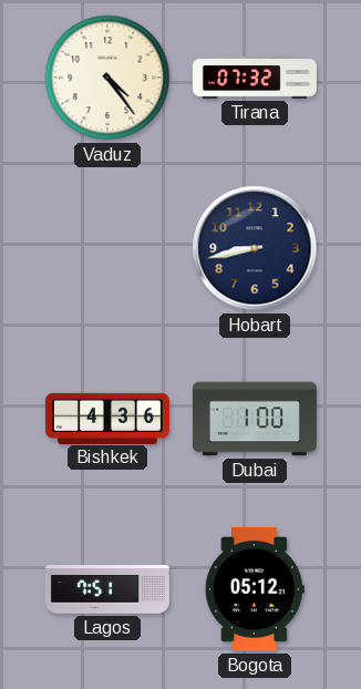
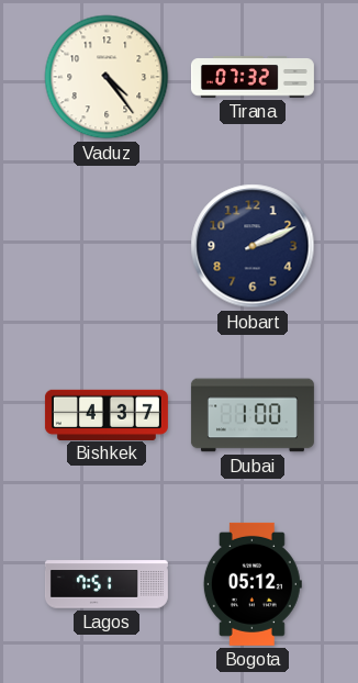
Hobart: 8:43 -> 2:11
Bishkek: 4:36 -> 4:37
